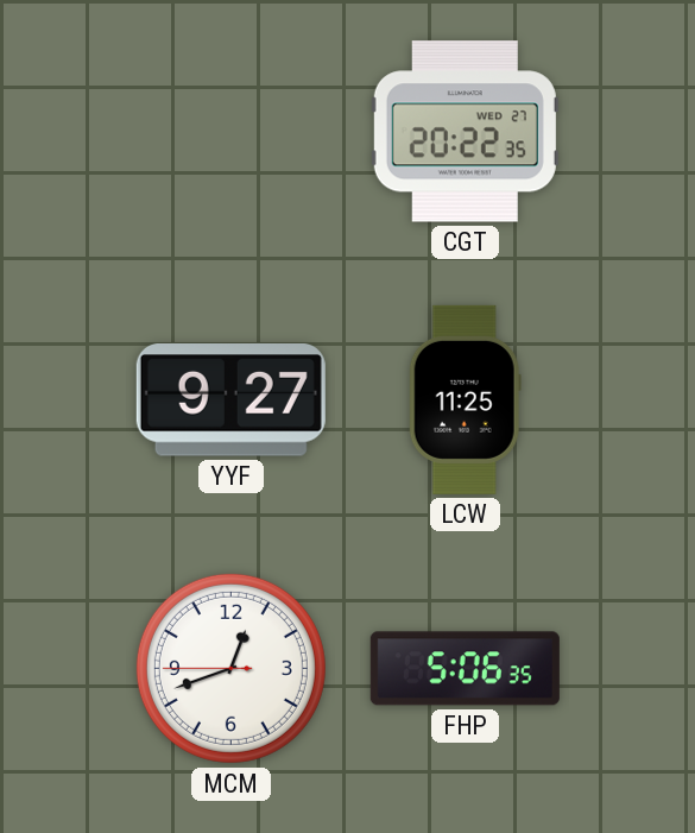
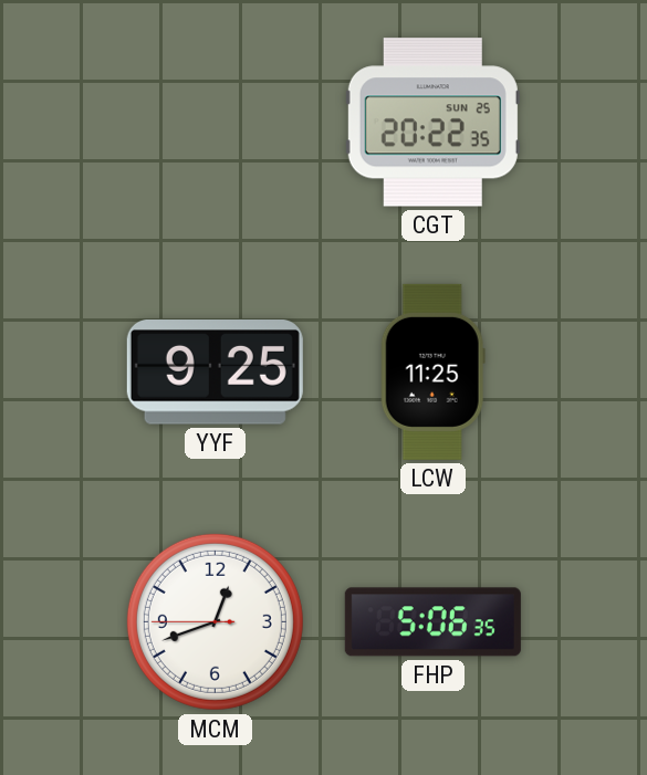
CGT date: WED 27 -> SUN 25
YYF: 9:27 -> 9:25
